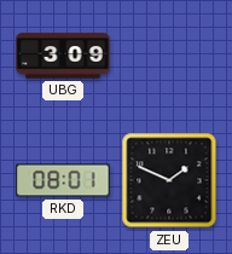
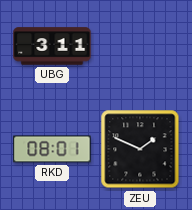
UBG: 3:09 -> 3:11
